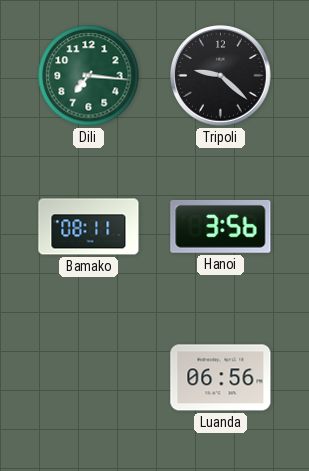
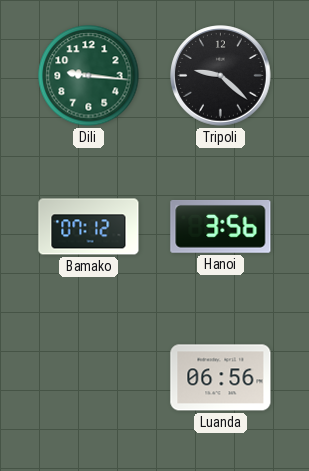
Dili: 7:16 -> 9:16
Bamako: 08:11 -> 07:12
